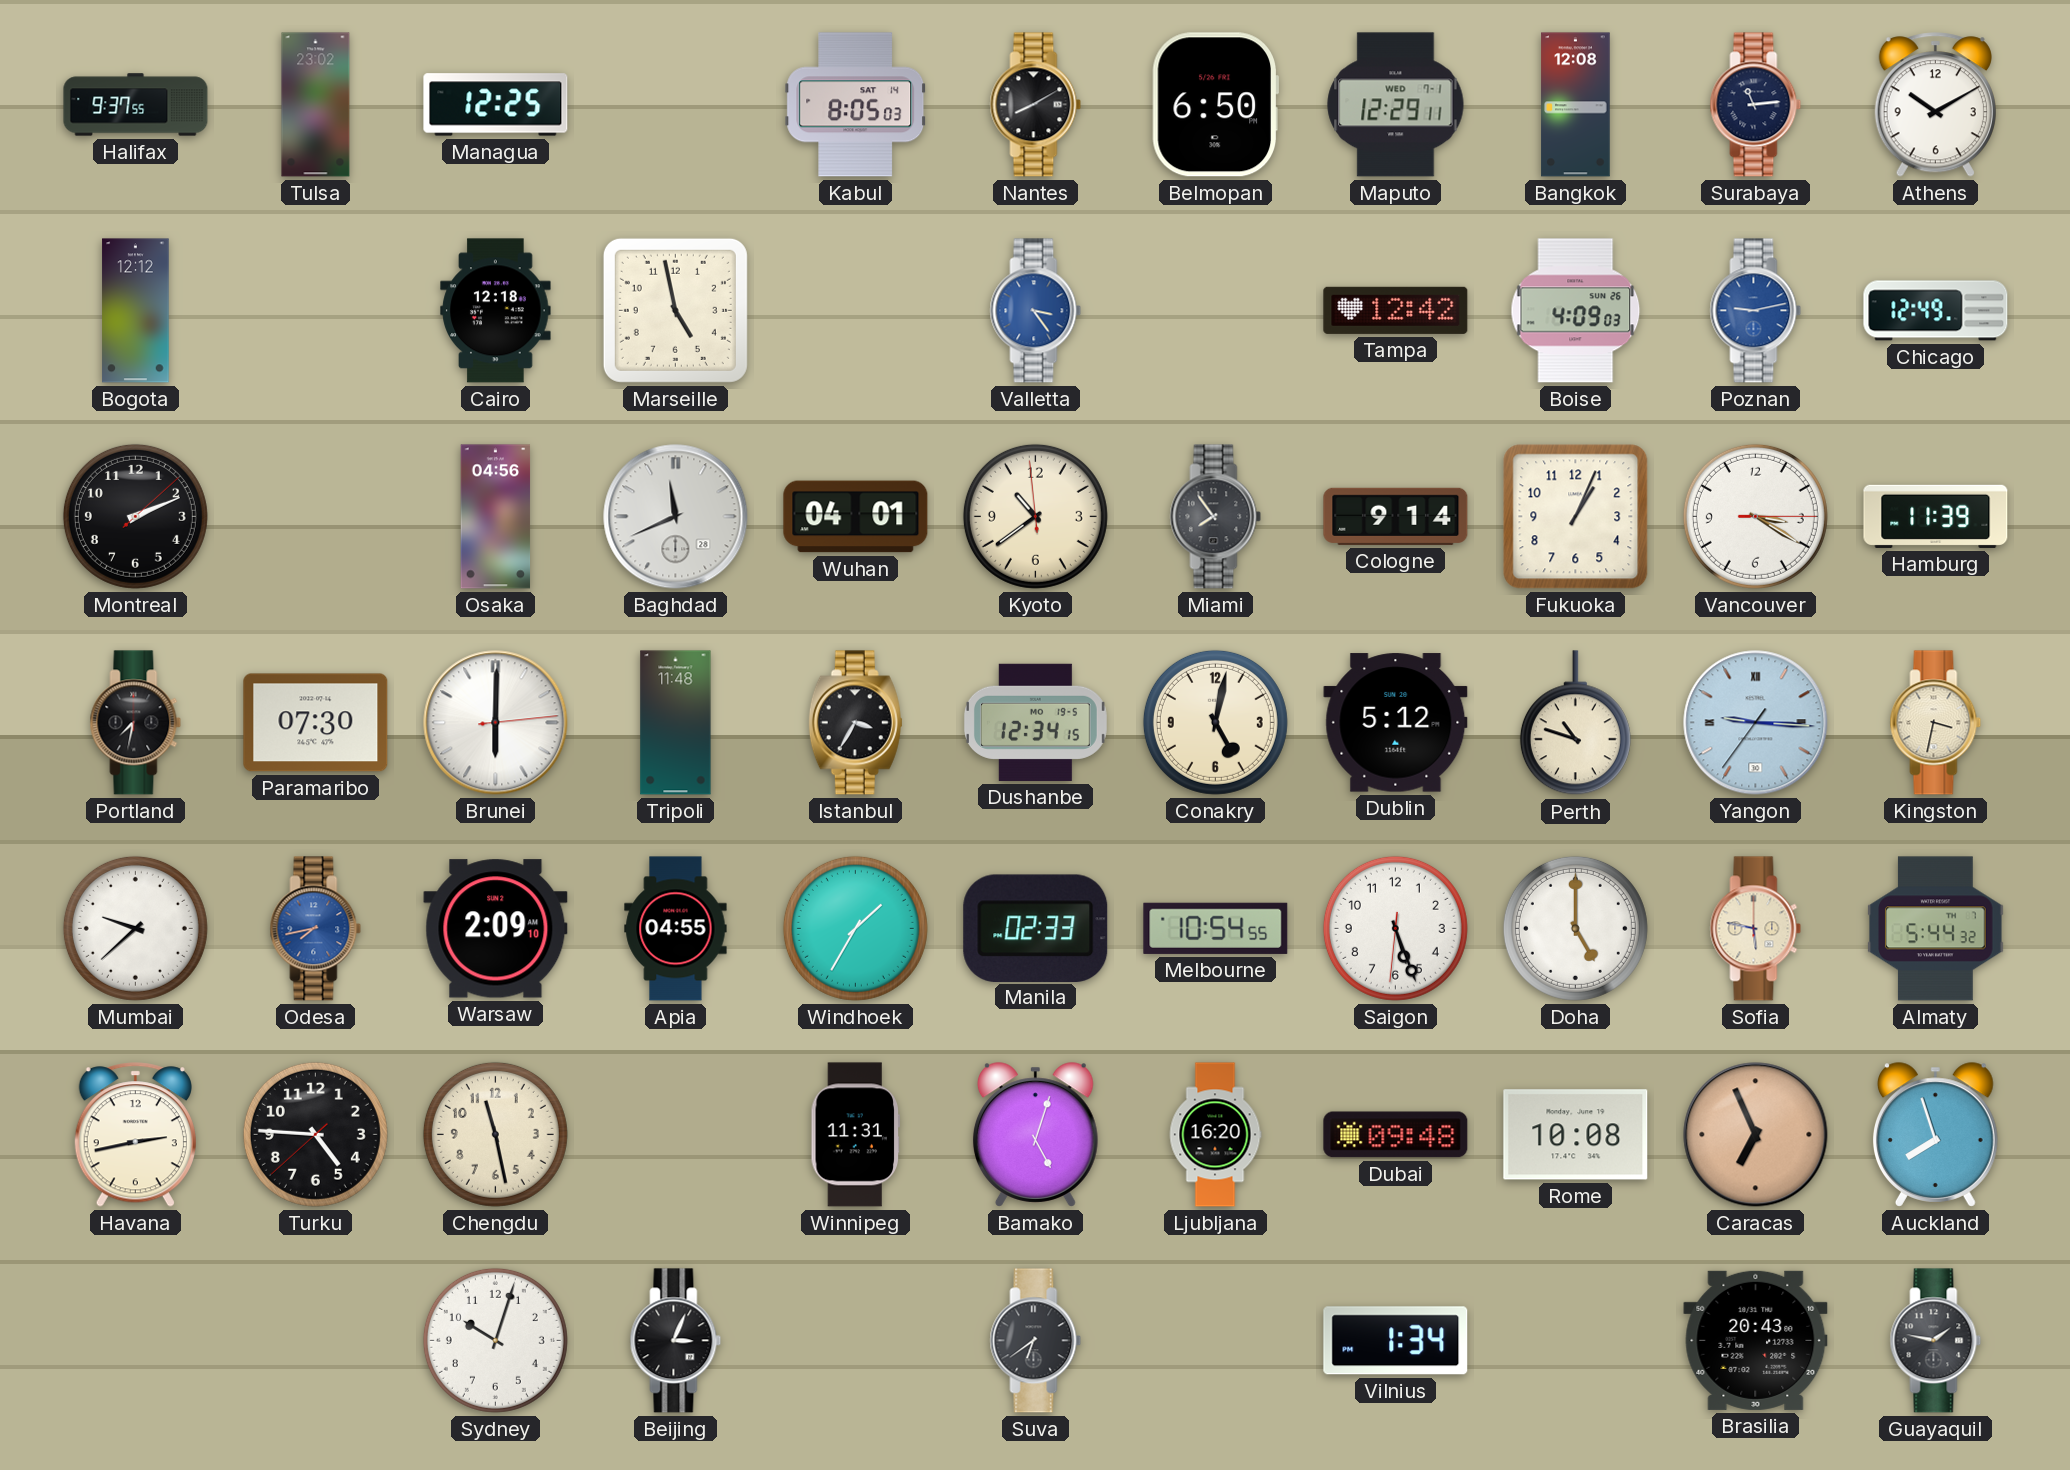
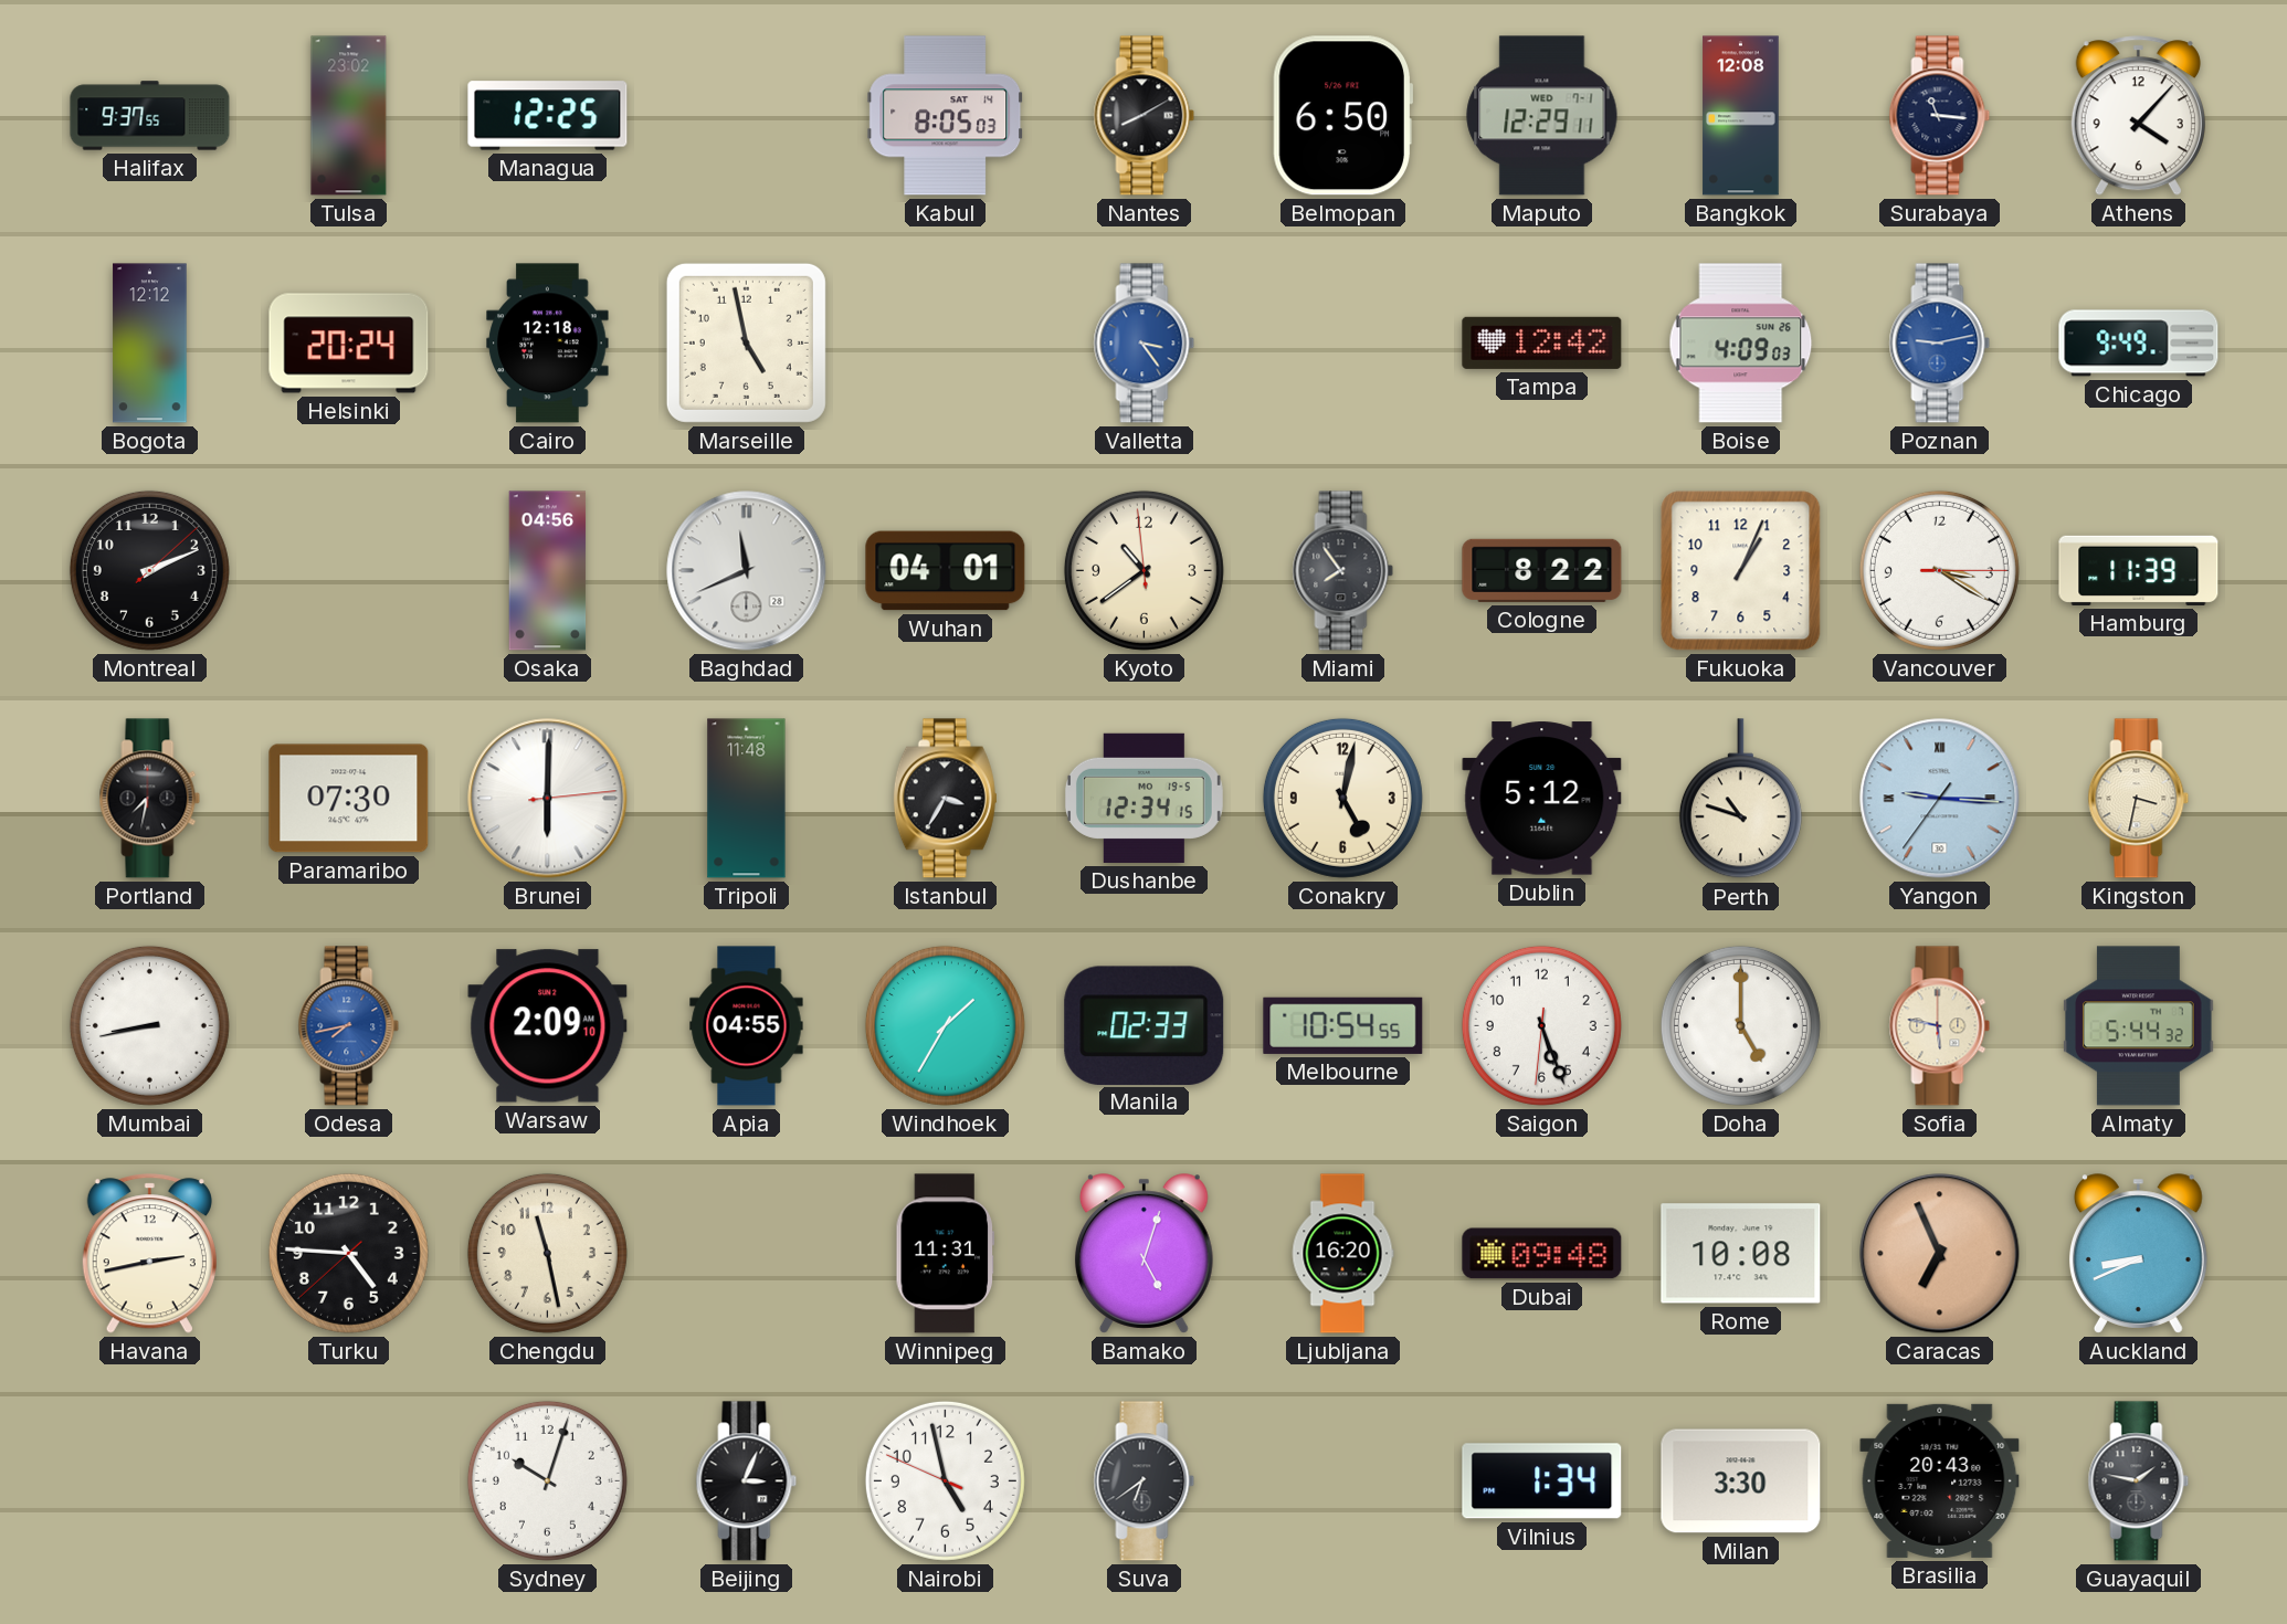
Surabaya: 11:14 -> 11:16
Athens: 10:10 -> 4:07
Helsinki: none -> 20:24
Chicago: 12:49 -> 9:49
Cologne: 9:14 -> 8:22
Mumbai: 9:38 -> 8:43
Auckland: 7:57 -> 8:41
Nairobi: none -> 4:57
Milan: none -> 3:30
